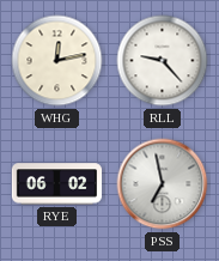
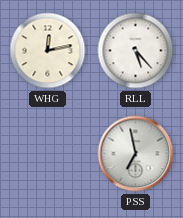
RLL: 9:23 -> 5:23
RYE: 06:02 -> none
